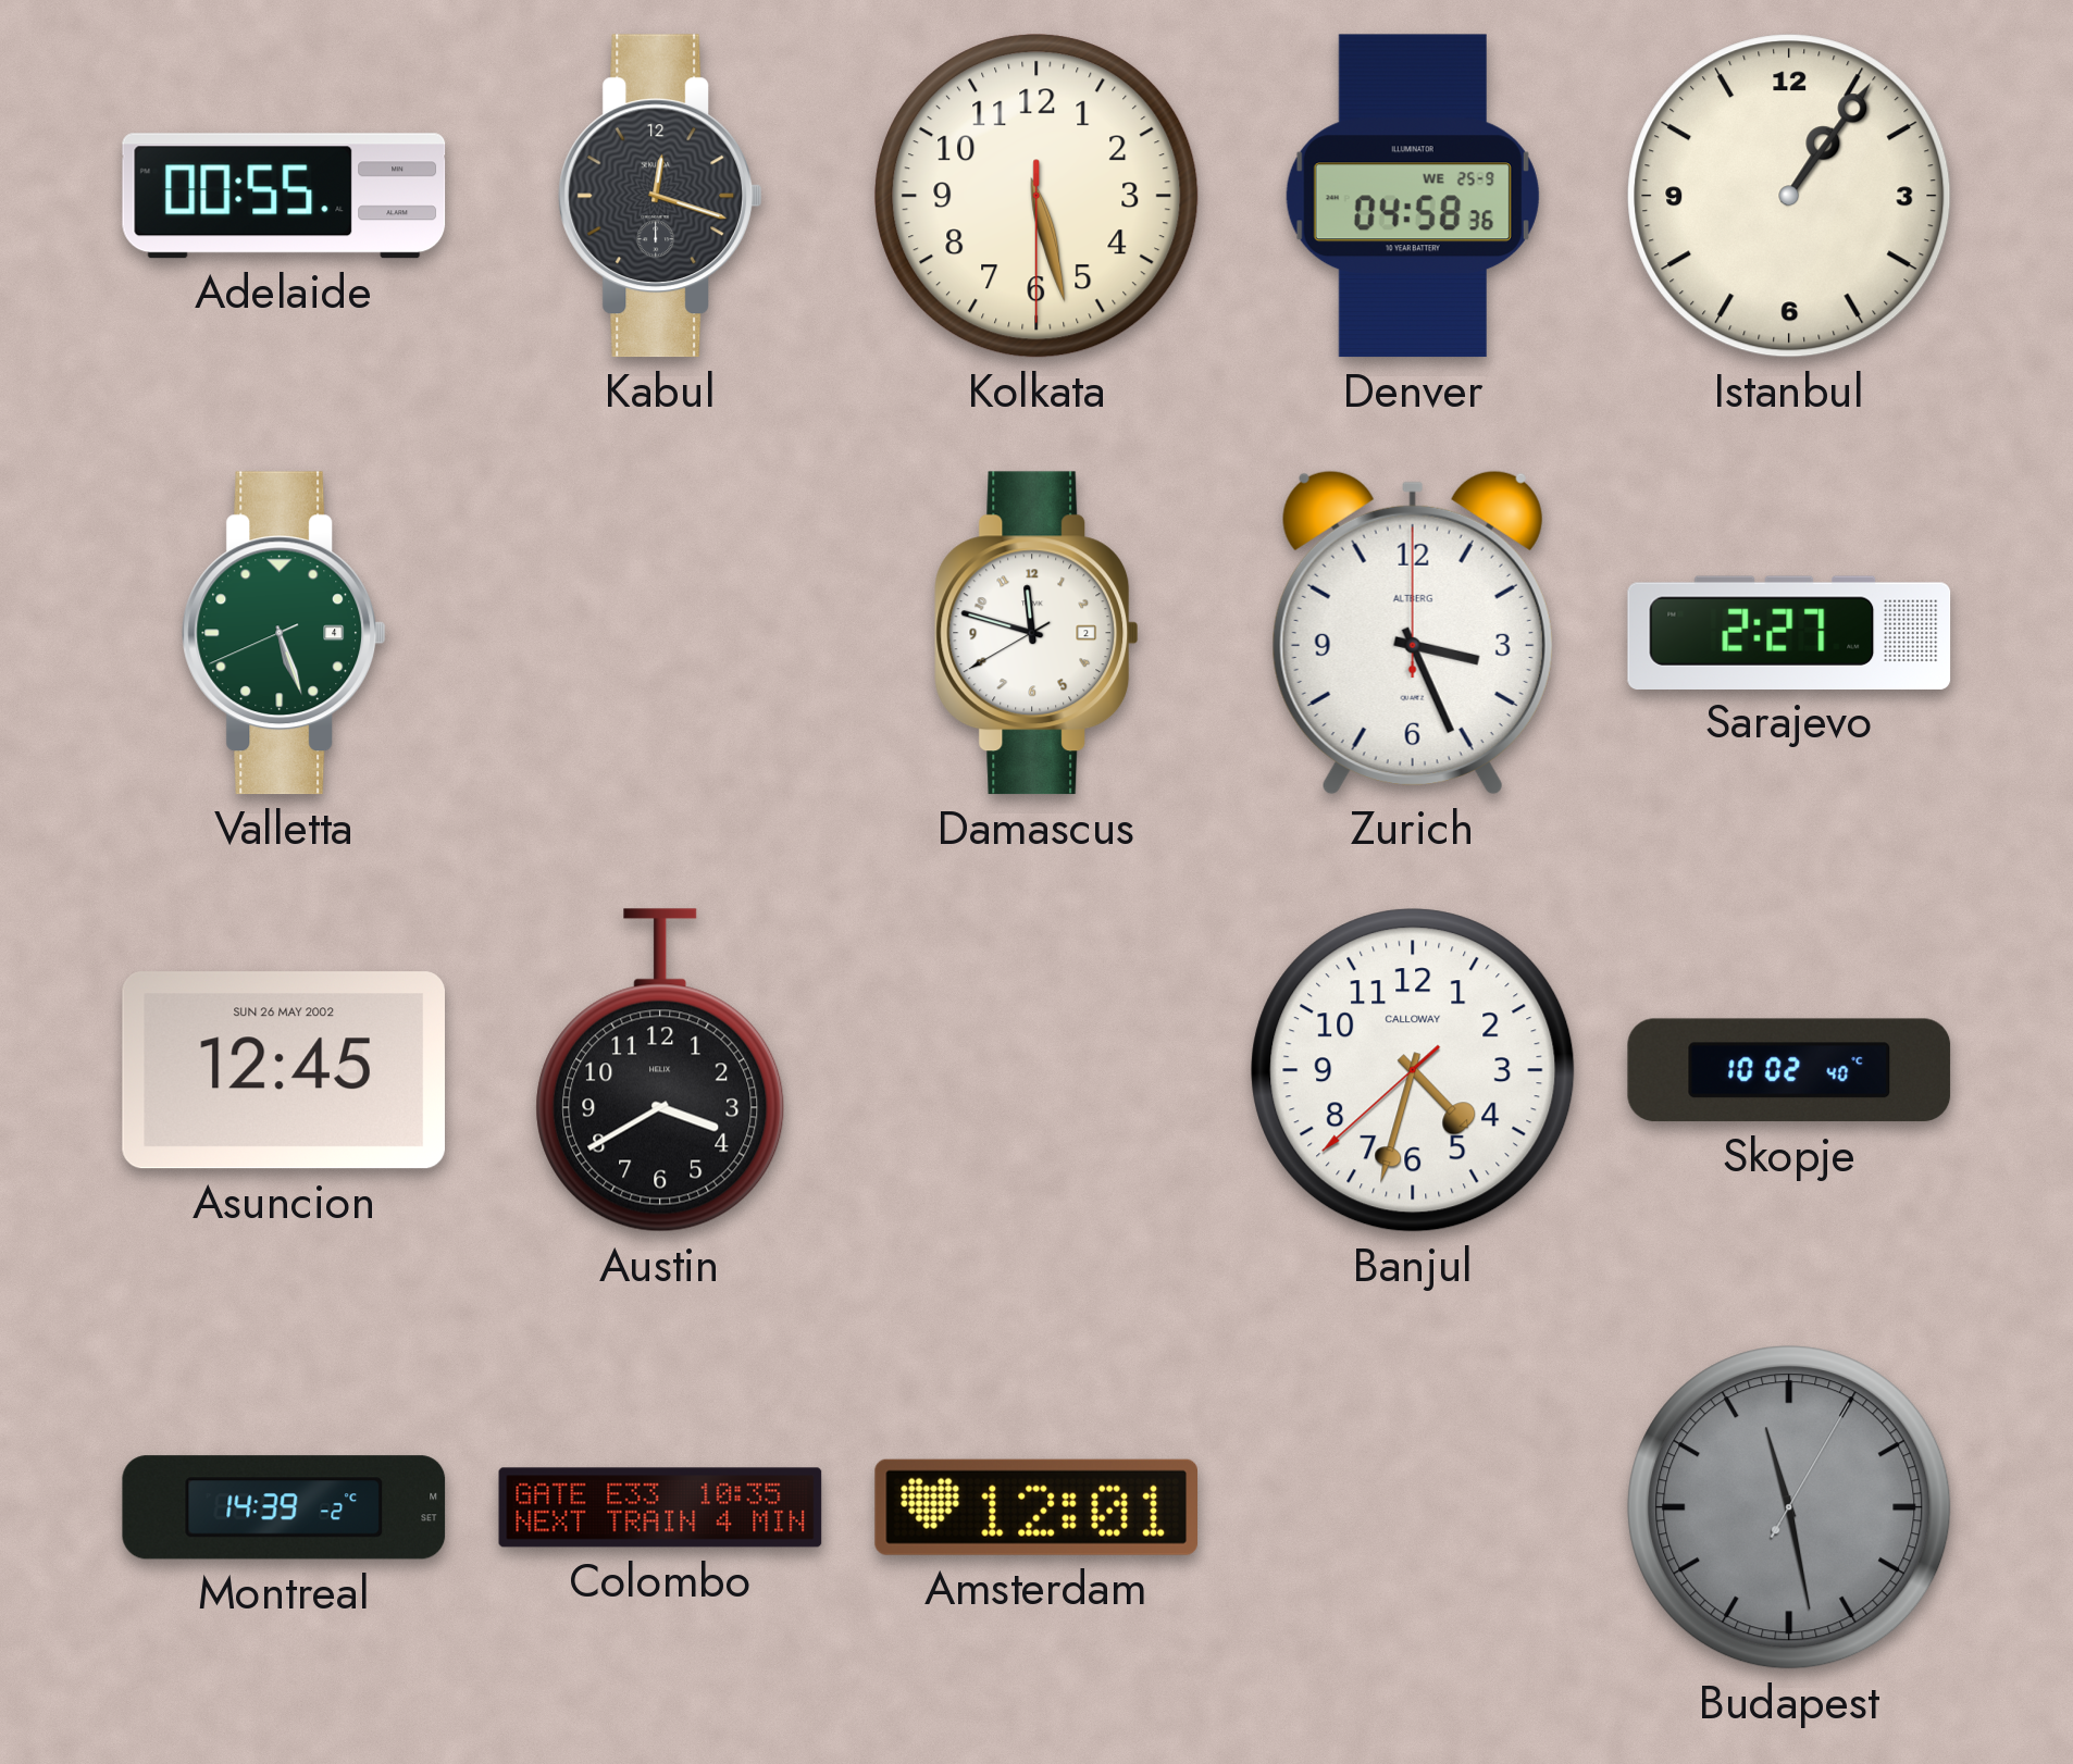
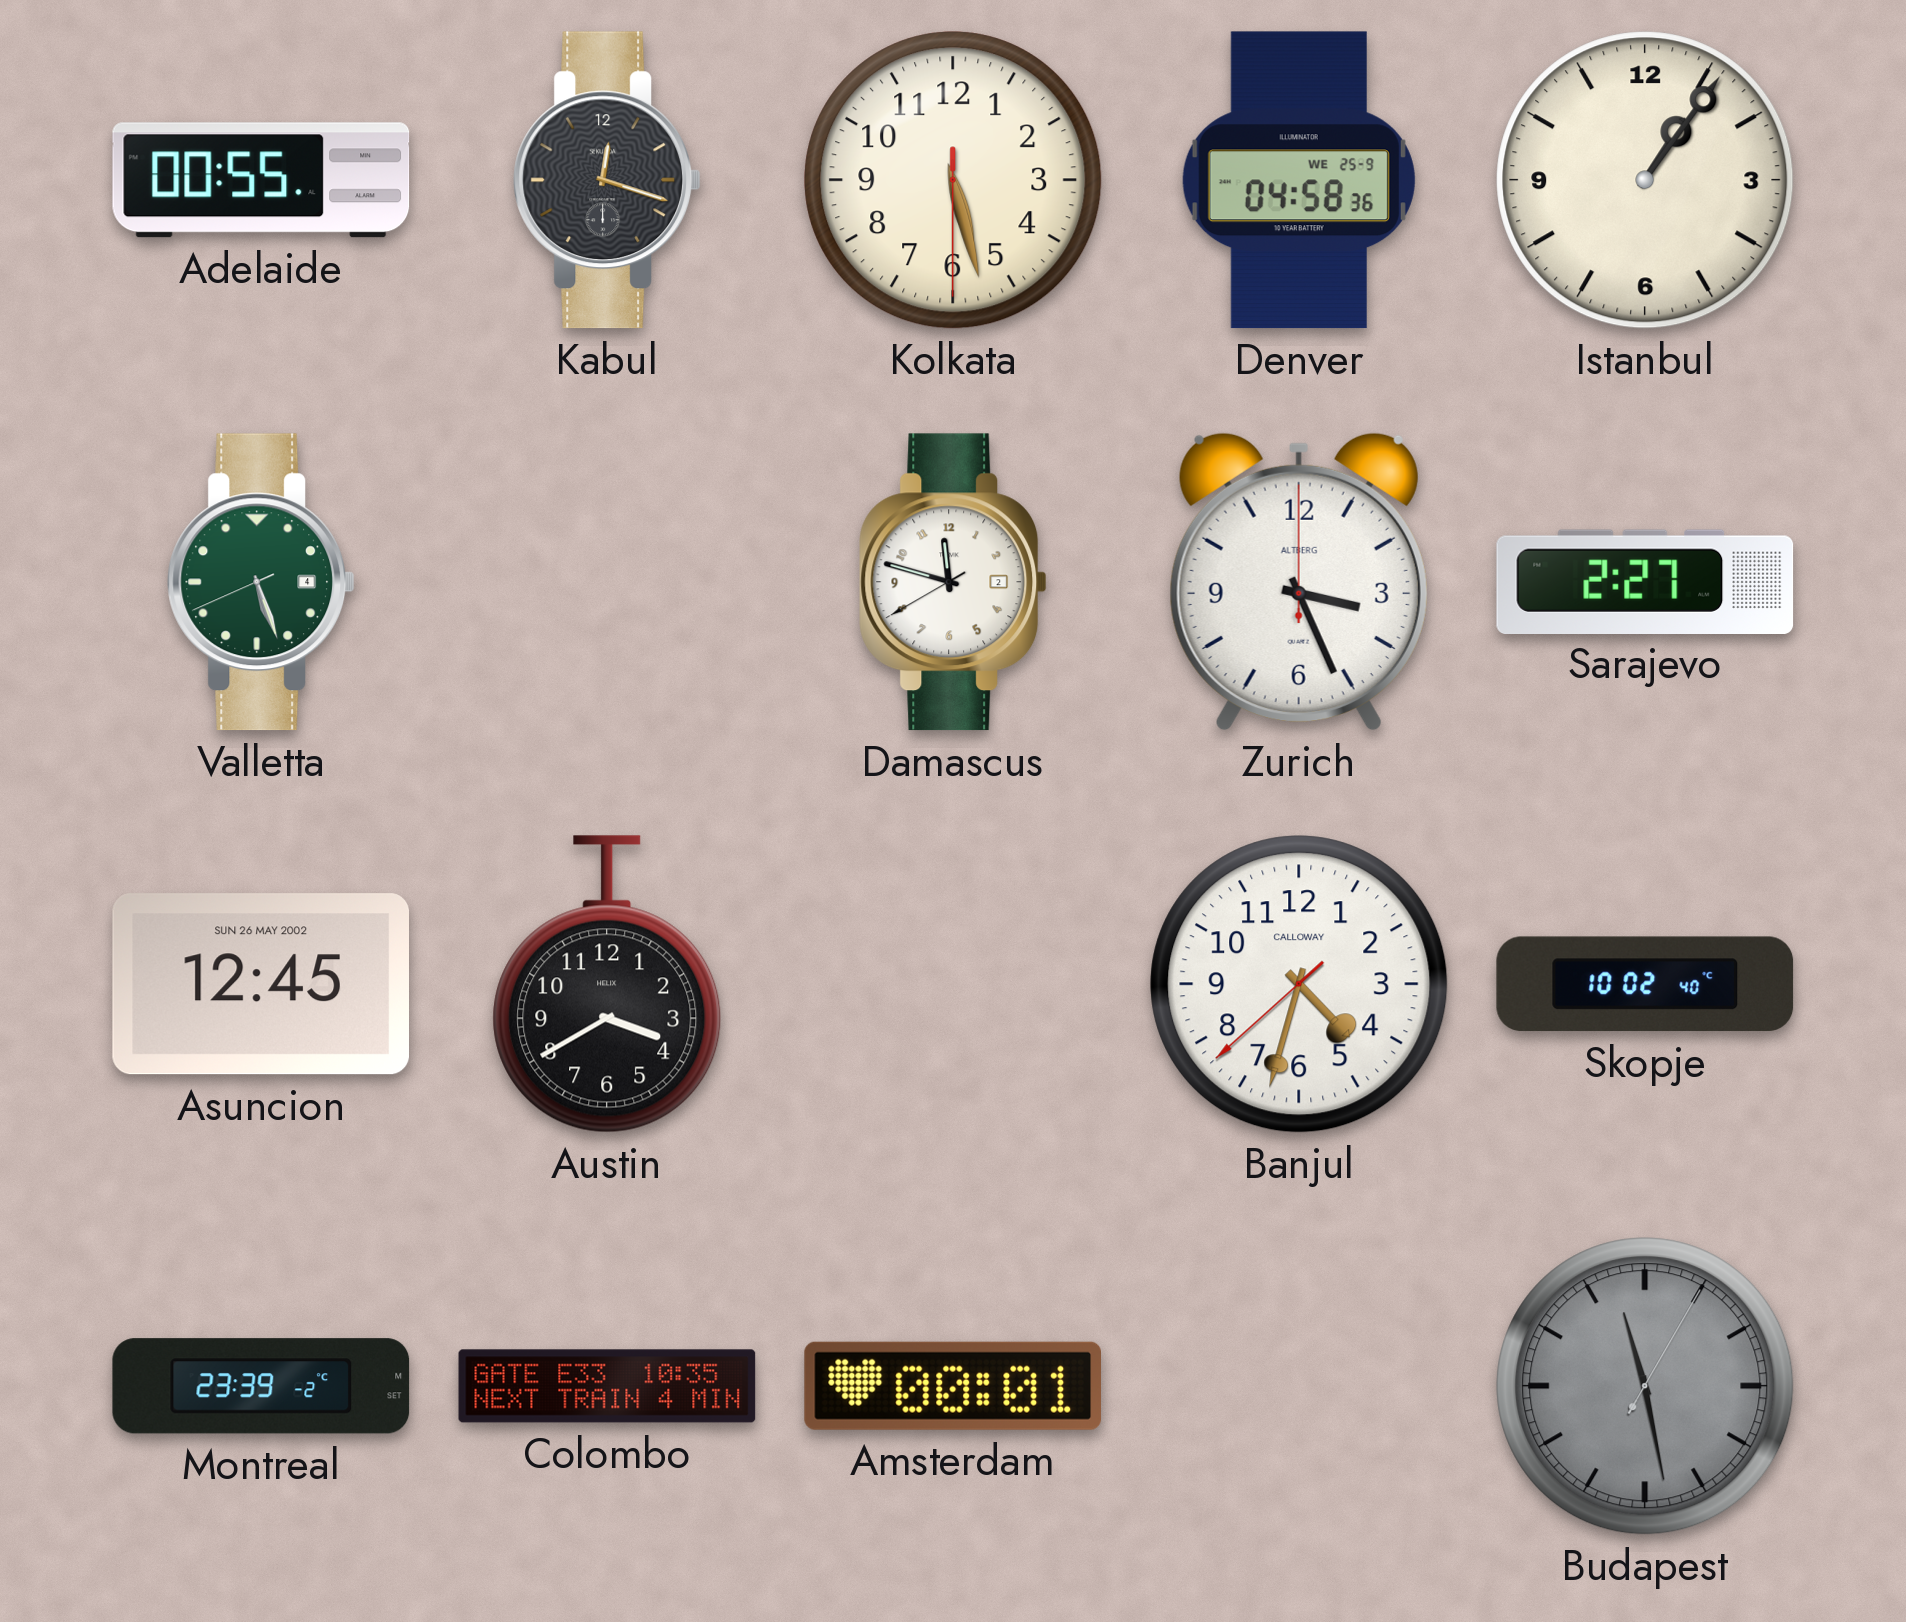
Montreal: 14:39 -> 23:39
Amsterdam: 12:01 -> 00:01
